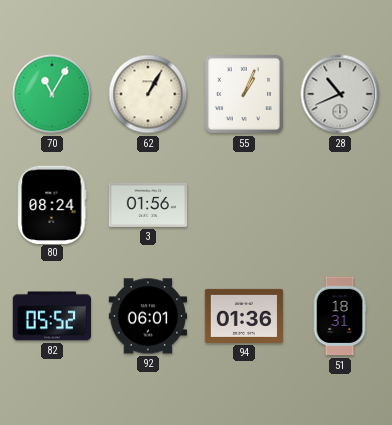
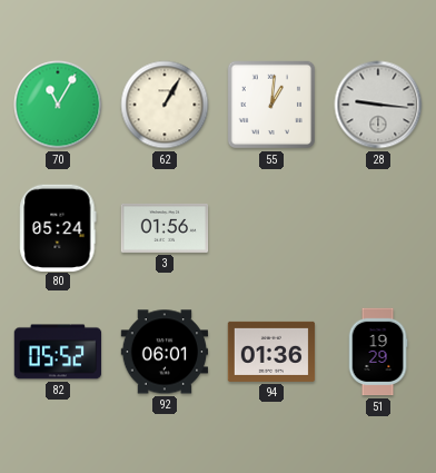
55: 1:04 -> 1:01
28: 10:41 -> 9:16
80: 08:24 -> 05:24
51: 18:31 -> 19:29
